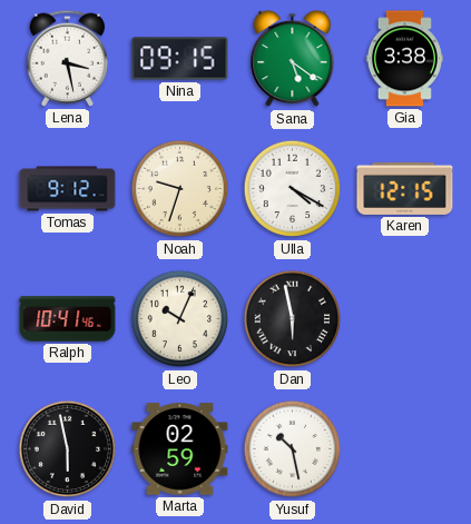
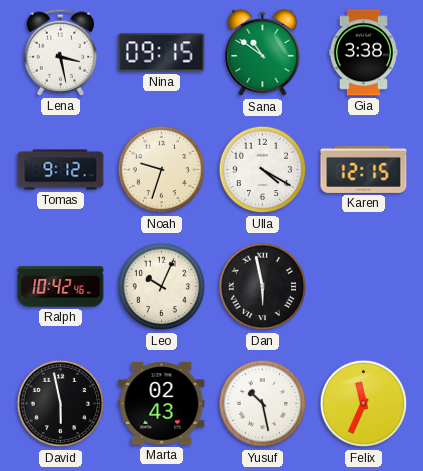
Sana: 5:21 -> 10:51
Ralph: 10:41 -> 10:42
Marta: 02:59 -> 02:43
Felix: none -> 11:34
